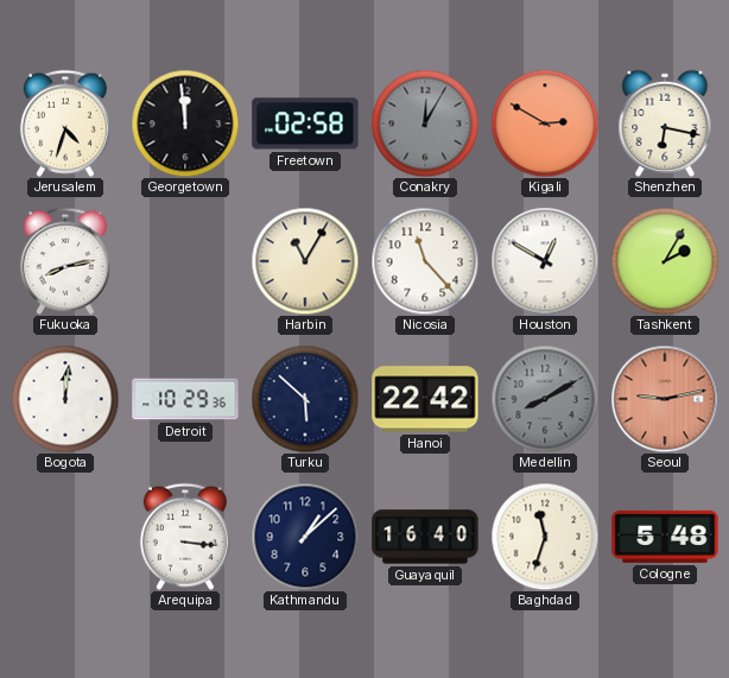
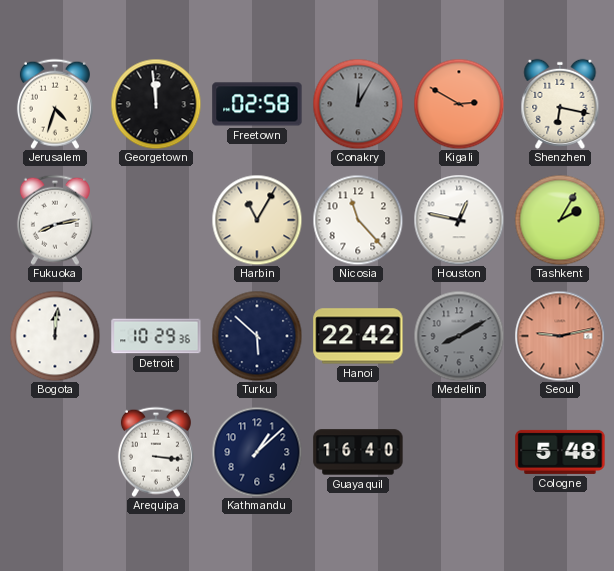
Houston: 12:50 -> 12:47
Baghdad: 11:33 -> none
